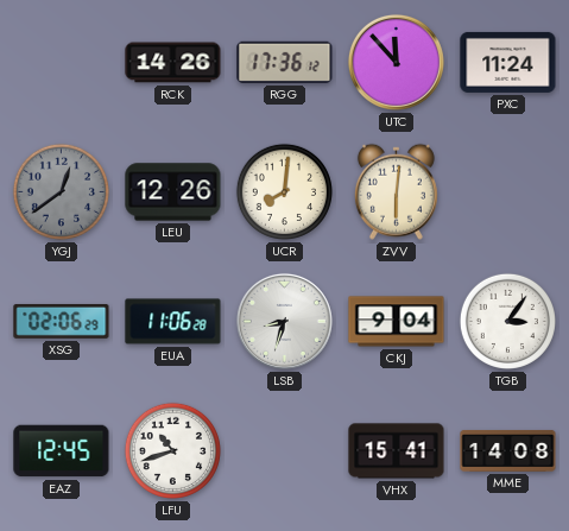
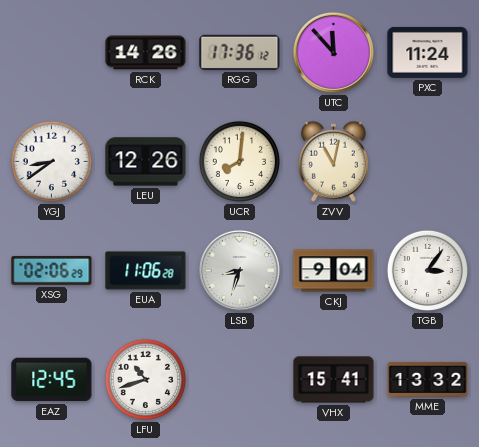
YGJ: 12:39 -> 8:39
YGJ dial: grey -> white
ZVV: 6:01 -> 11:02
MME: 14:08 -> 13:32
